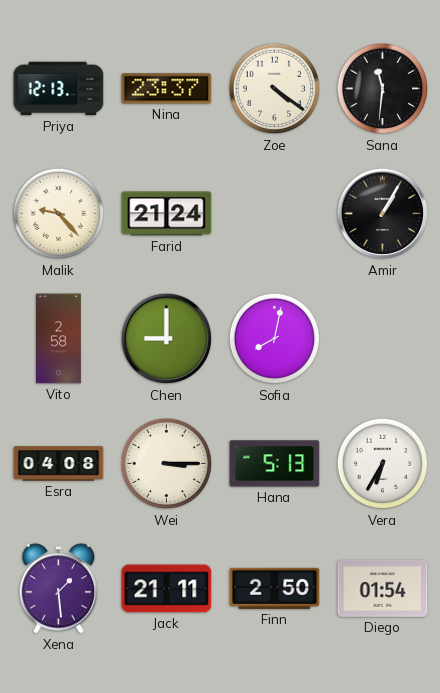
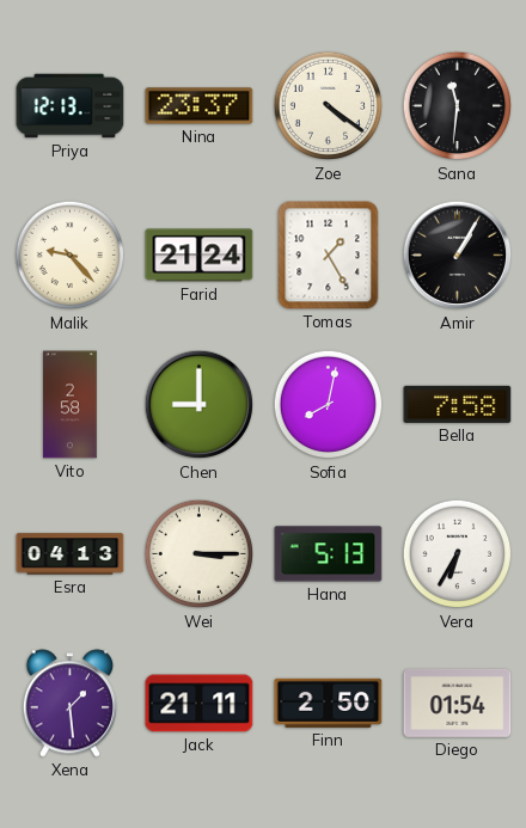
Tomas: none -> 1:25
Bella: none -> 7:58
Esra: 04:08 -> 04:13
